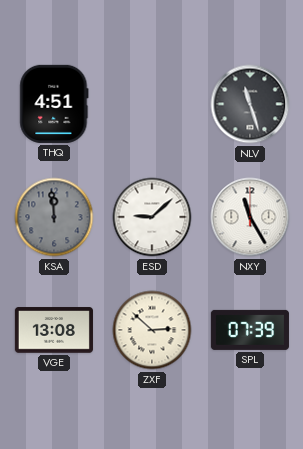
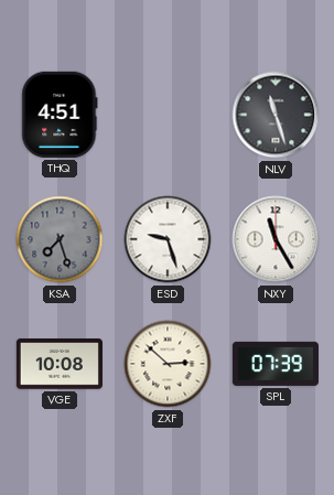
KSA: 11:59 -> 7:27
ESD: 9:08 -> 9:27
VGE: 13:08 -> 10:08
